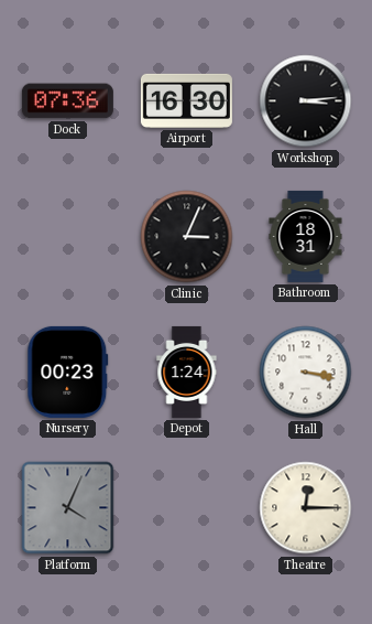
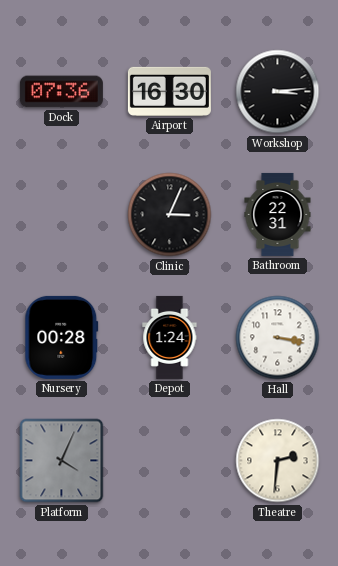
Bathroom: 18:31 -> 22:31
Nursery: 00:23 -> 00:28
Theatre: 12:15 -> 2:31
